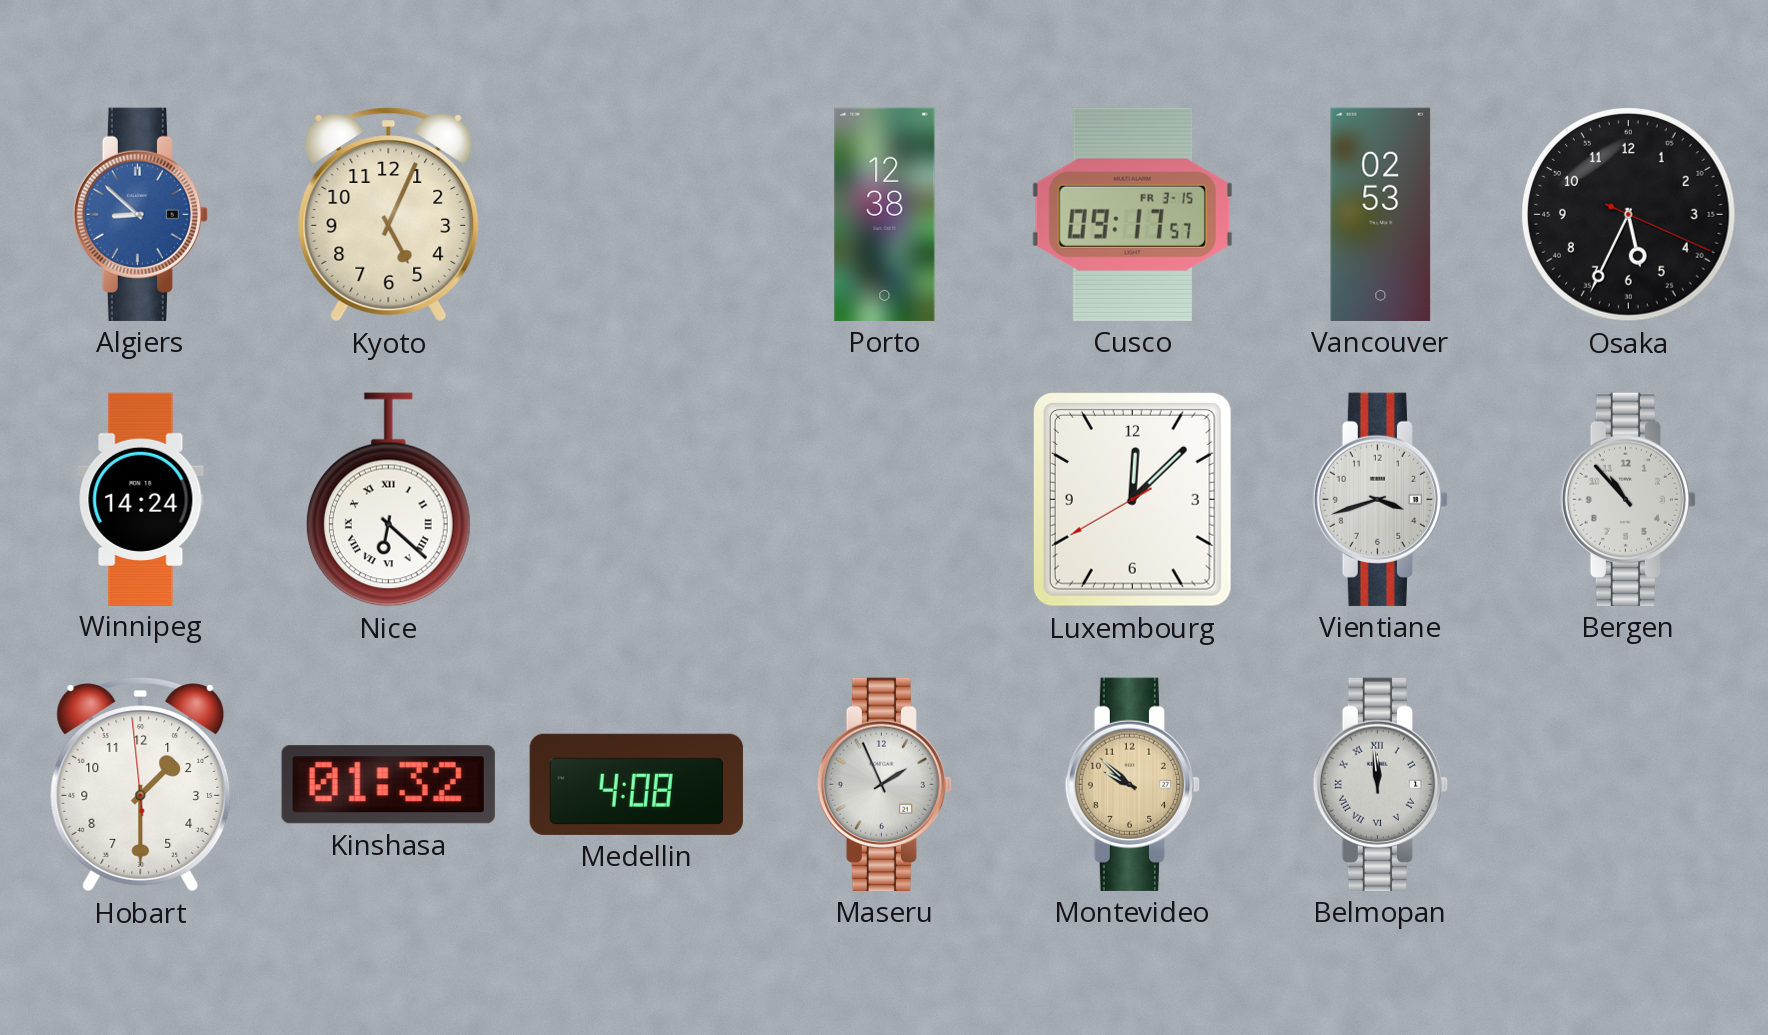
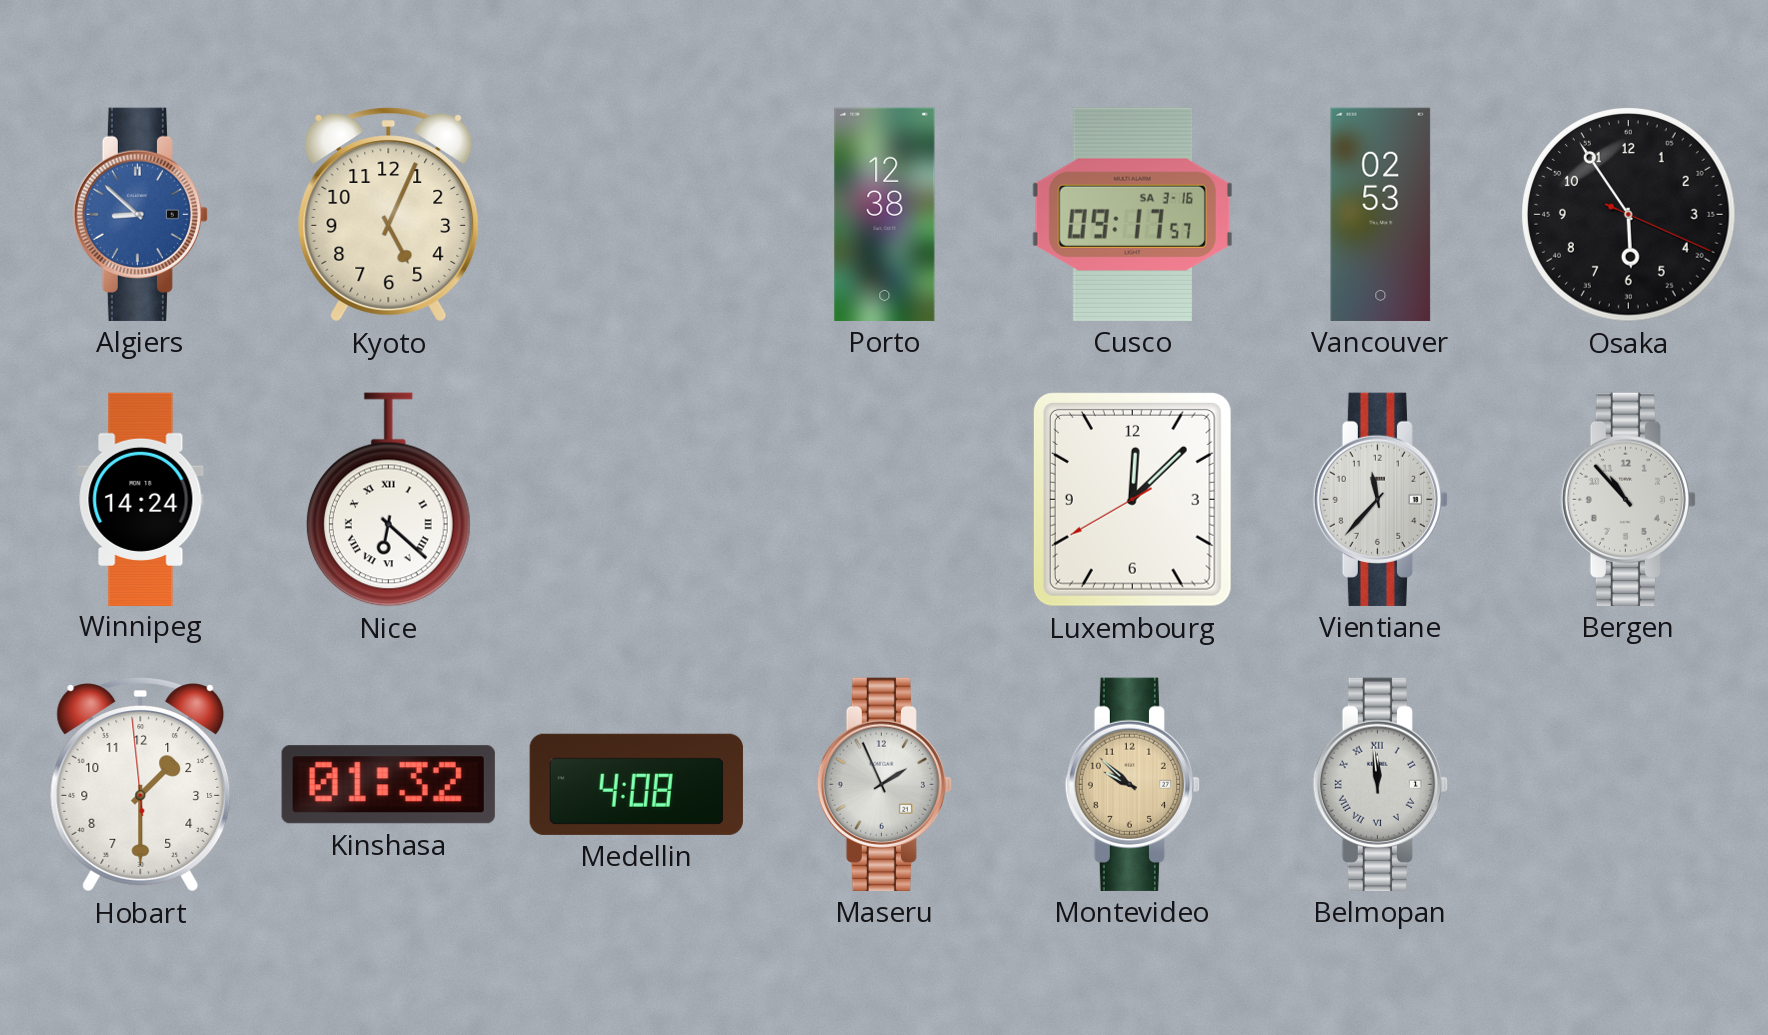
Cusco date: FR 3-15 -> SA 3-16
Osaka: 5:34 -> 5:54
Vientiane: 3:42 -> 11:37
